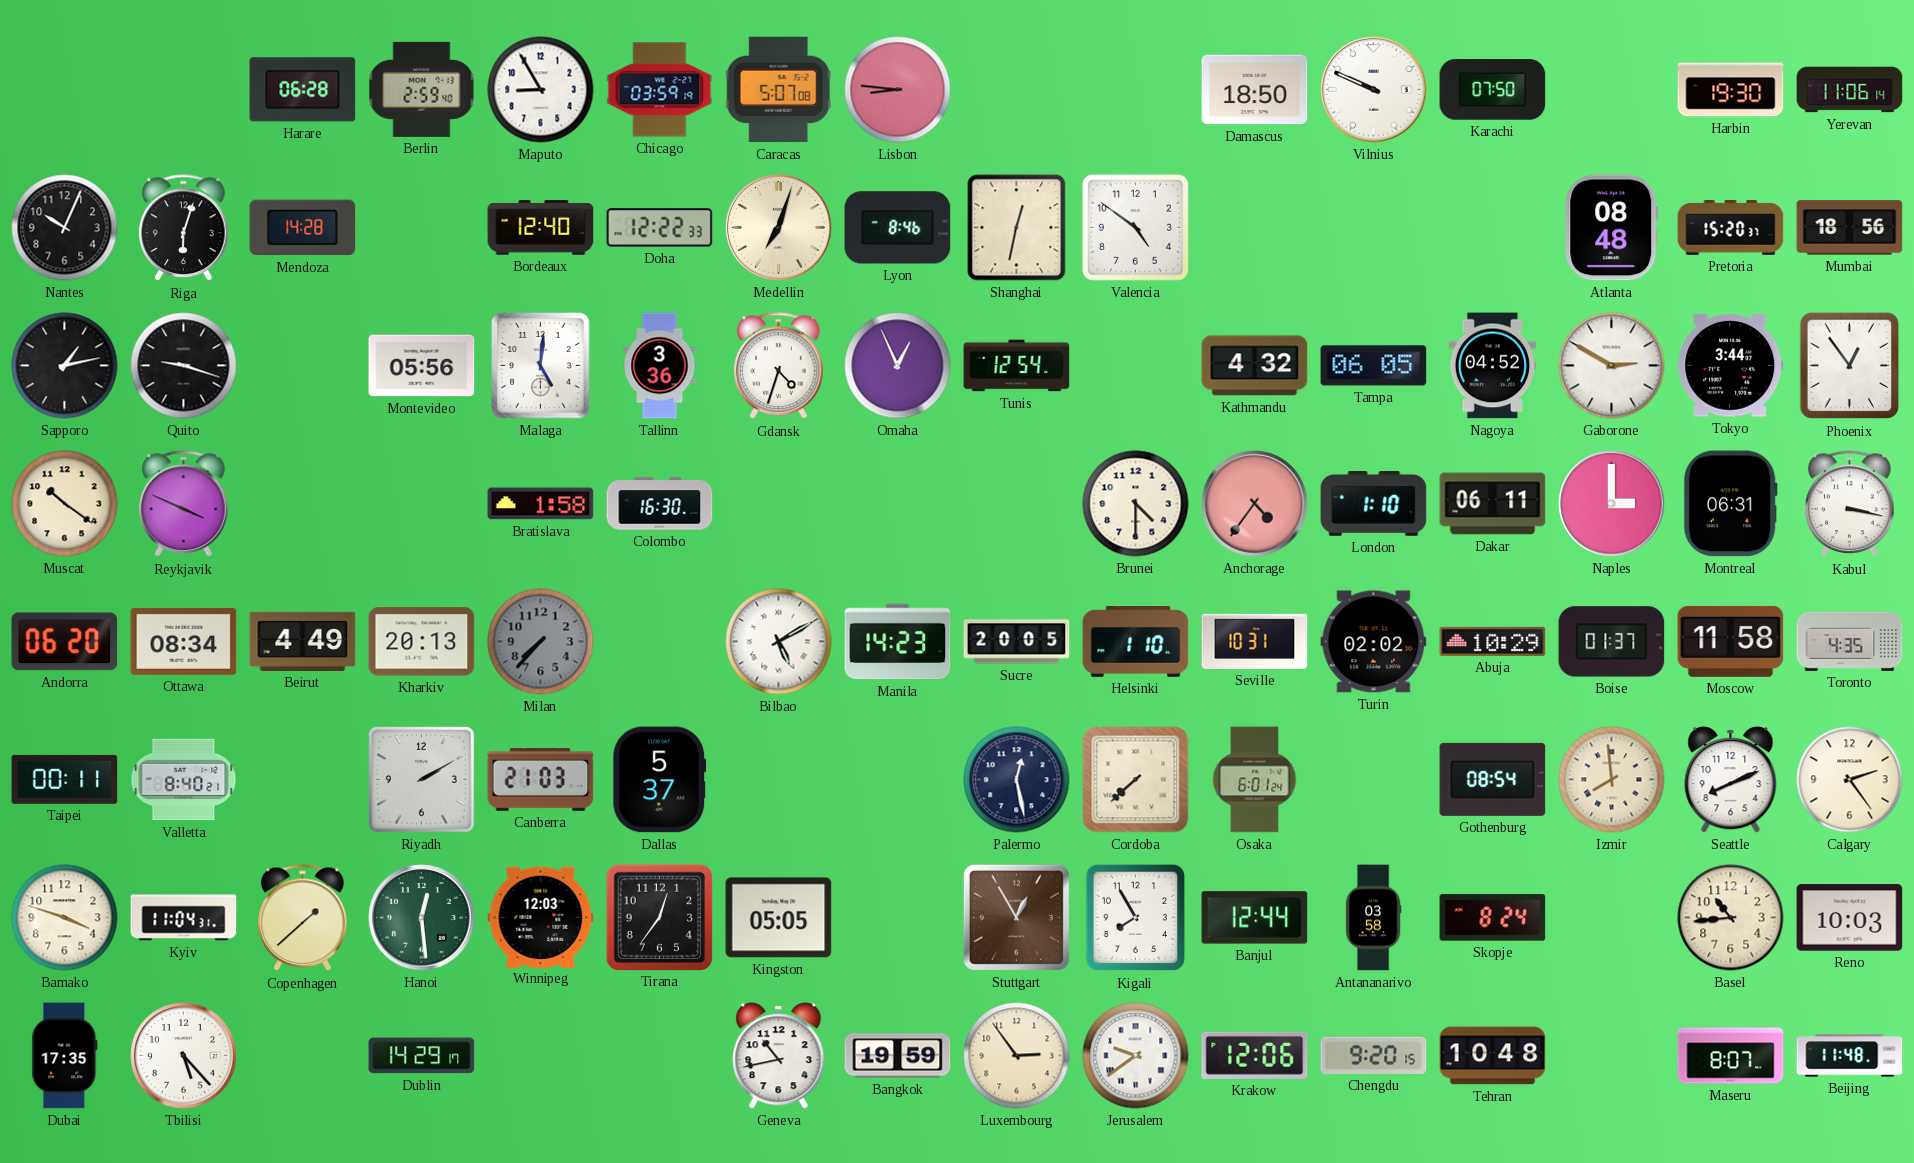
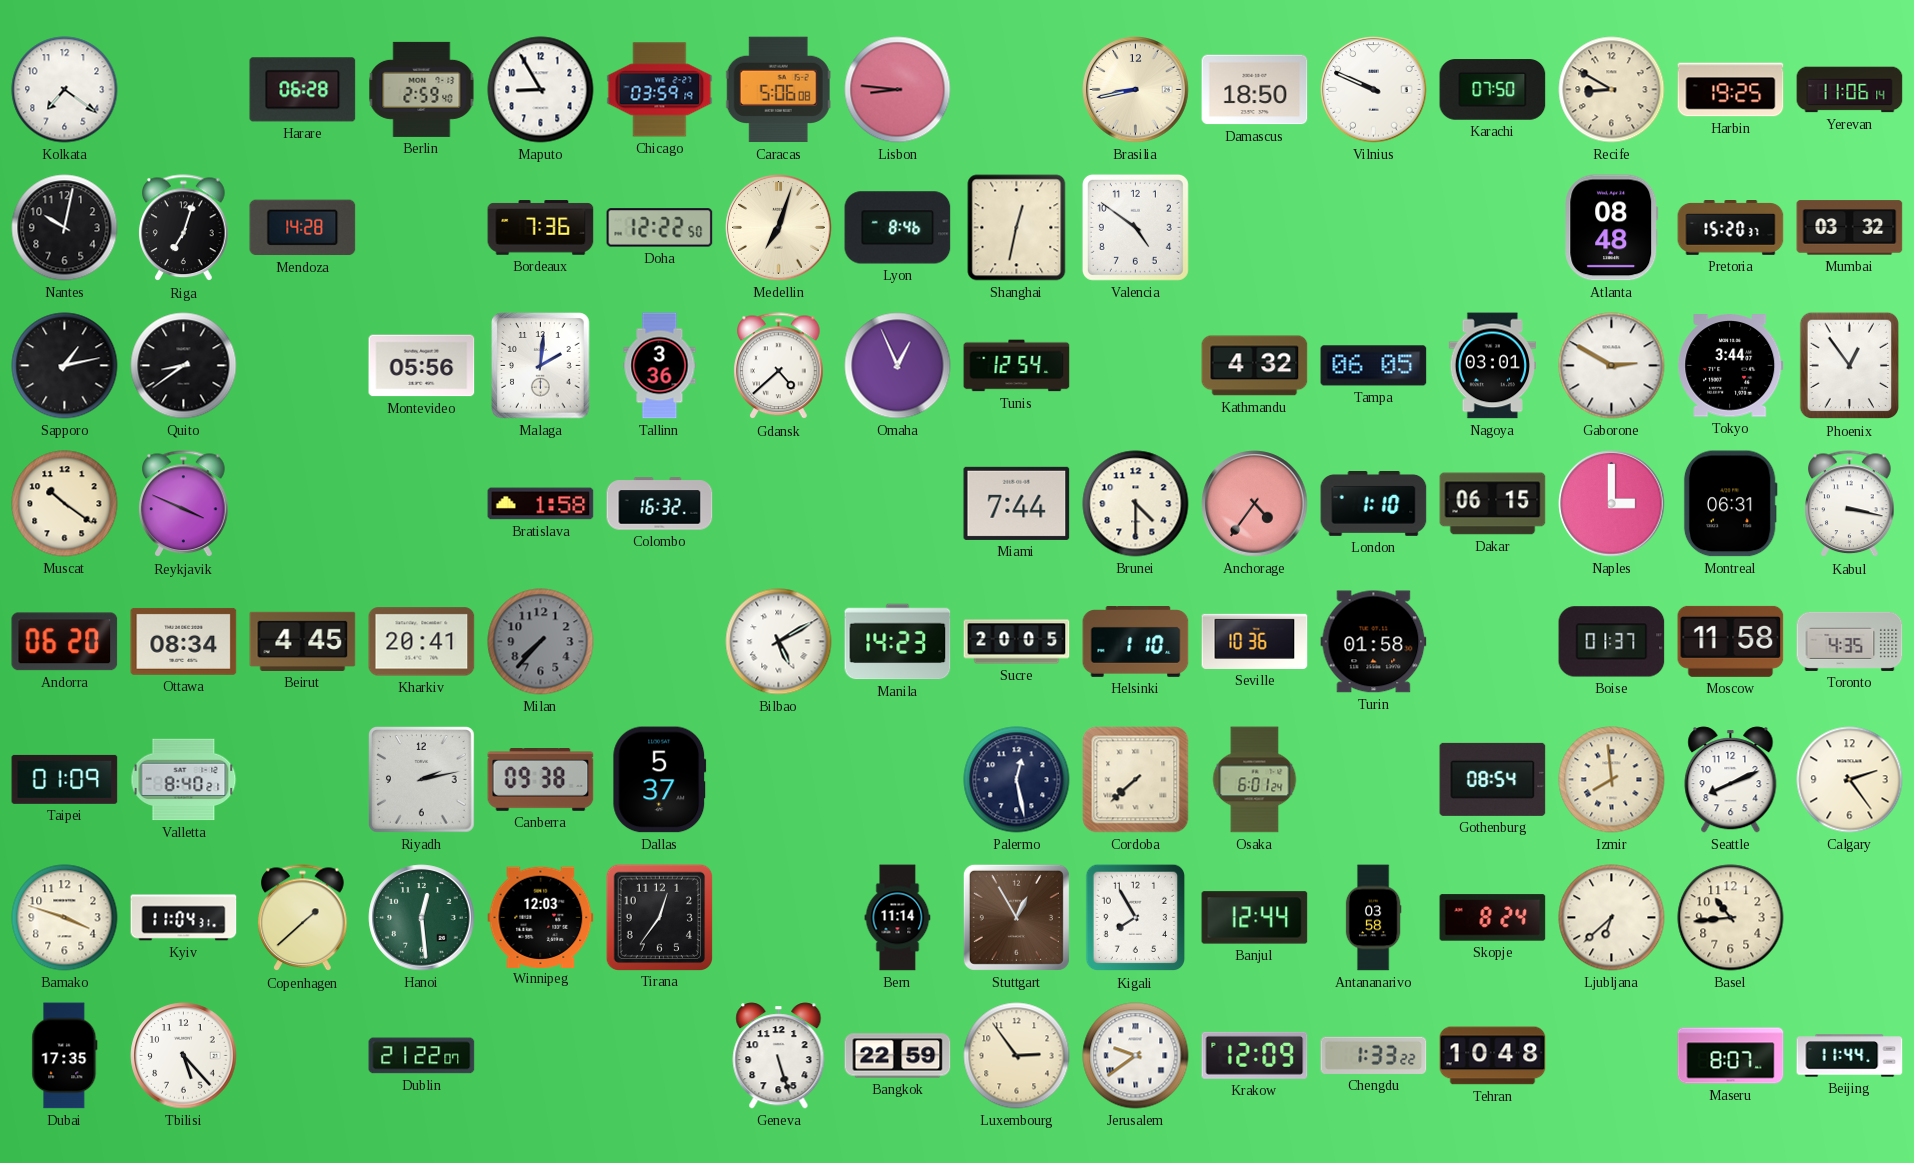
Kolkata: none -> 7:21
Caracas: 5:07 -> 5:06
Brasilia: none -> 8:43
Recife: none -> 8:50
Harbin: 19:30 -> 19:25
Nantes: 10:04 -> 10:02
Riga: 6:03 -> 7:03
Bordeaux: 12:40 -> 7:36
Doha: 12:22:33 -> 12:22:50
Mumbai: 18:56 -> 03:32
Quito: 9:18 -> 8:39
Malaga: 5:01 -> 2:01
Gdansk: 4:33 -> 4:38
Nagoya: 04:52 -> 03:01
Colombo: 16:30 -> 16:32
Miami: none -> 7:44
Dakar: 06:11 -> 06:15
Beirut: 4:49 -> 4:45
Kharkiv: 20:13 -> 20:41
Seville: 10:31 -> 10:36
Turin: 02:02 -> 01:58
Abuja: 10:29 -> none
Taipei: 00:11 -> 01:09
Riyadh: 2:10 -> 2:13
Canberra: 21:03 -> 09:38
Kingston: 05:05 -> none
Bern: none -> 11:14
Ljubljana: none -> 6:38
Reno: 10:03 -> none
Dublin: 14:29 -> 21:22
Geneva: 10:43 -> 5:27
Bangkok: 19:59 -> 22:59
Krakow: 12:06 -> 12:09
Chengdu: 9:20 -> 1:33
Beijing: 11:48 -> 11:44
